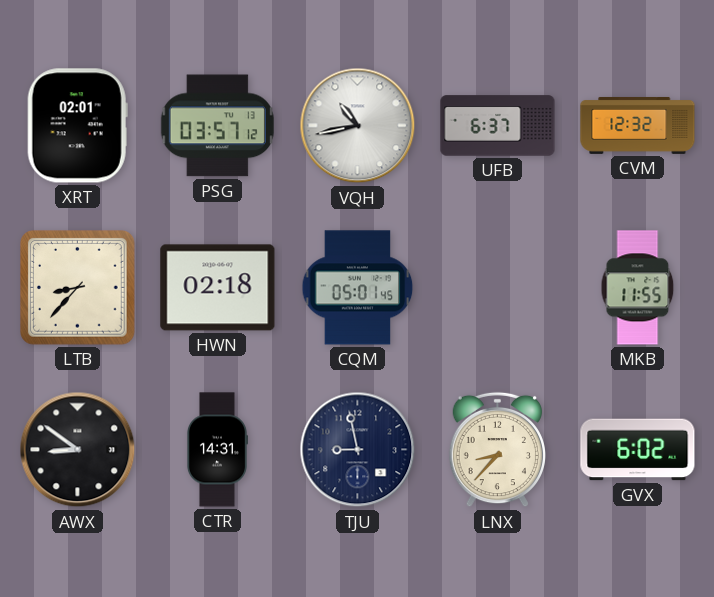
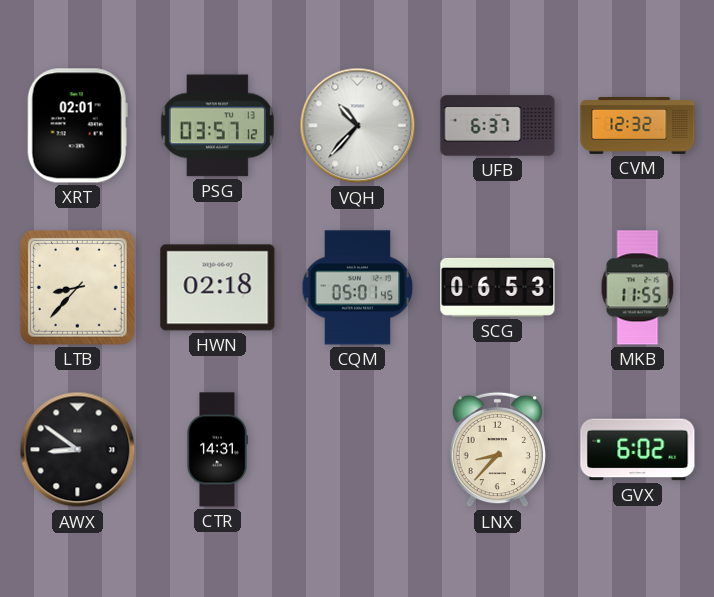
VQH: 10:43 -> 10:37
SCG: none -> 06:53
TJU: 8:58 -> none
